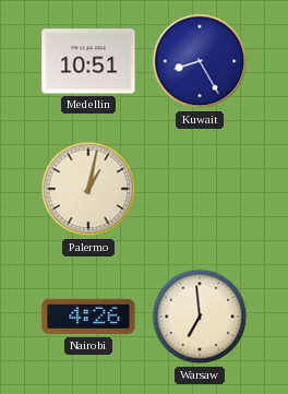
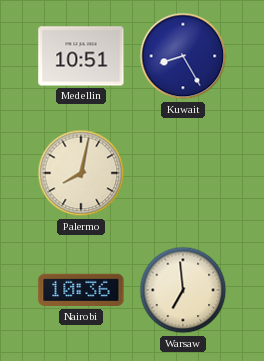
Palermo: 1:02 -> 8:02
Nairobi: 4:26 -> 10:36
